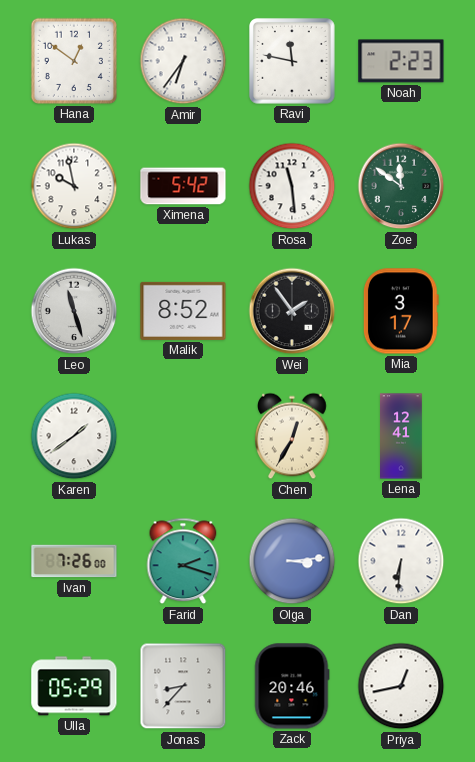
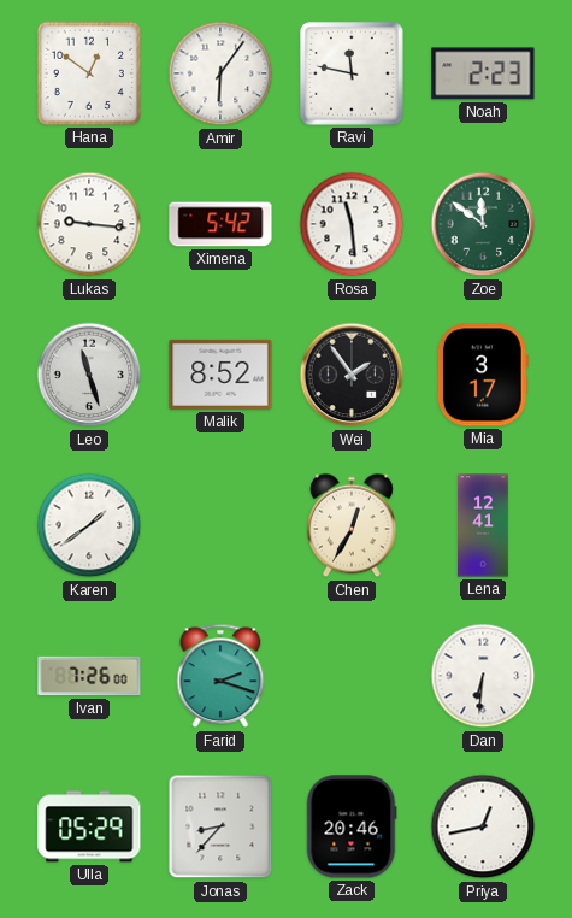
Amir: 6:36 -> 6:06
Lukas: 9:58 -> 9:16
Olga: 3:14 -> none
